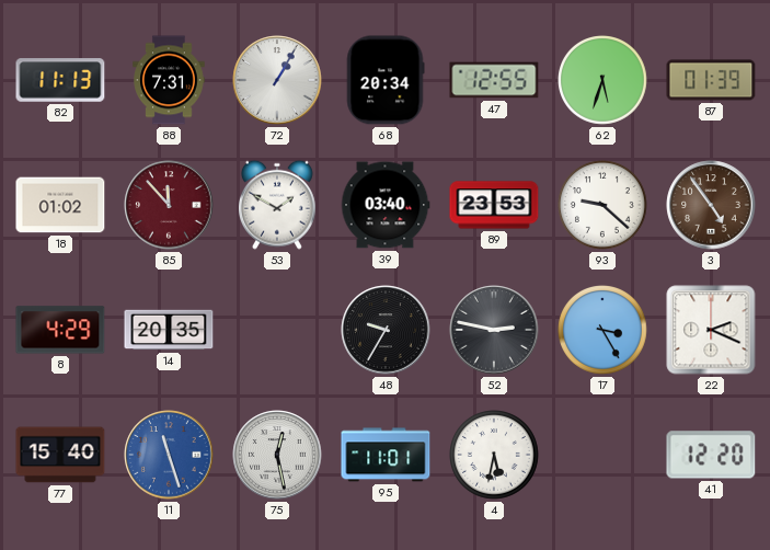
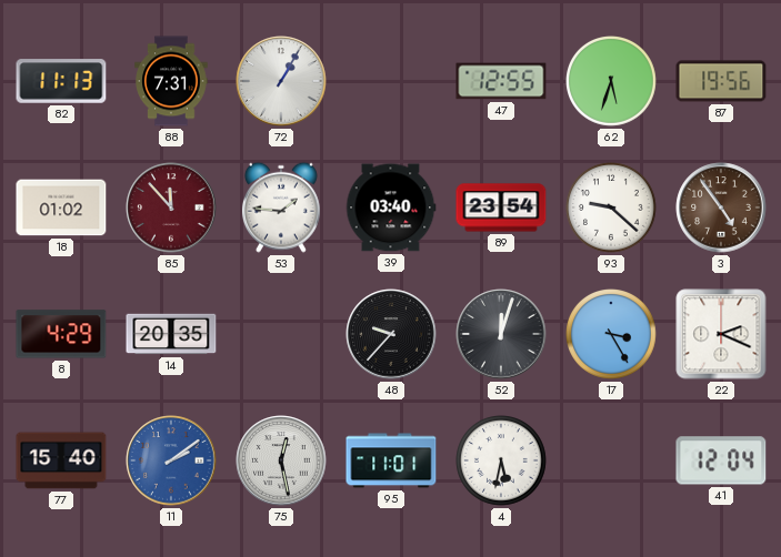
68: 20:34 -> none
87: 01:39 -> 19:56
53: 1:50 -> 1:46
89: 23:53 -> 23:54
48: 9:35 -> 9:37
52: 2:47 -> 12:03
11: 11:27 -> 2:09
41: 12:20 -> 12:04
